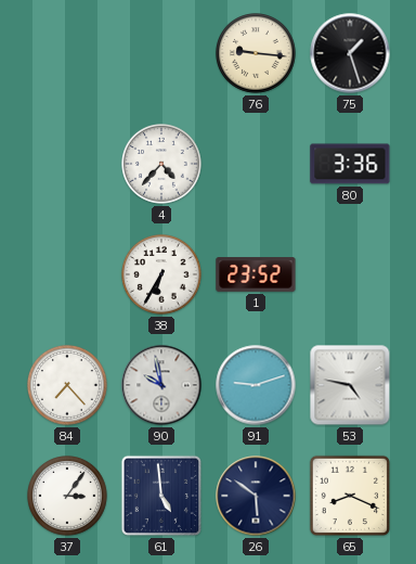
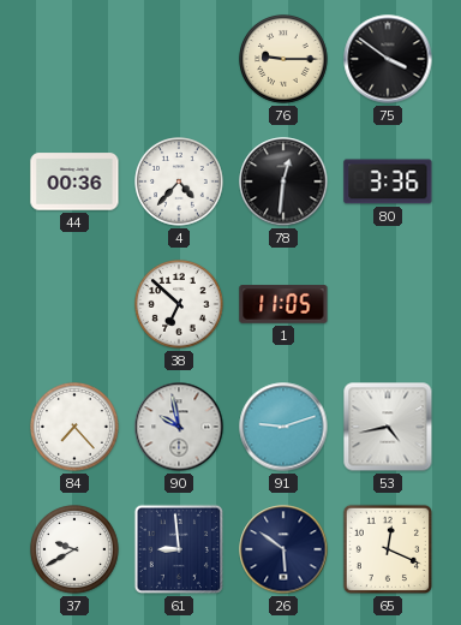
76: 9:16 -> 9:15
75: 1:27 -> 3:51
44: none -> 00:36
78: none -> 12:31
38: 6:35 -> 6:52
1: 23:52 -> 11:05
53: 4:47 -> 4:43
37: 3:06 -> 9:40
61: 4:59 -> 8:59
65: 8:19 -> 12:19
